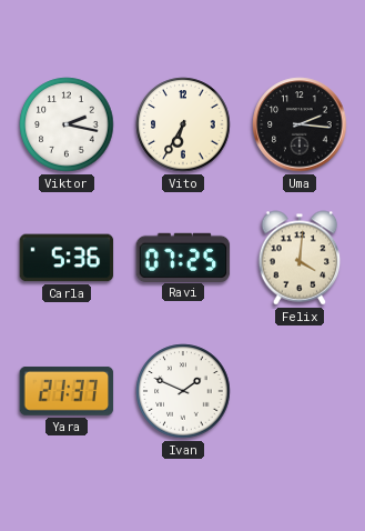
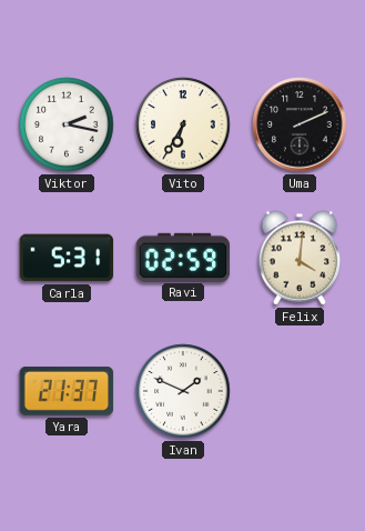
Uma: 2:16 -> 2:11
Carla: 5:36 -> 5:31
Ravi: 07:25 -> 02:59
